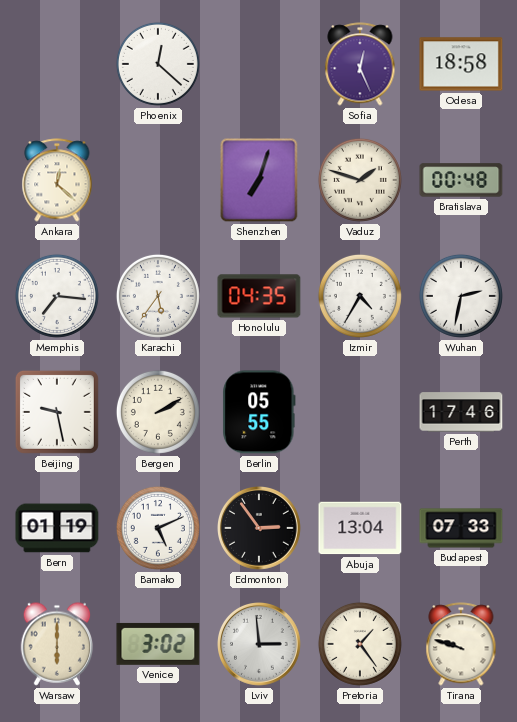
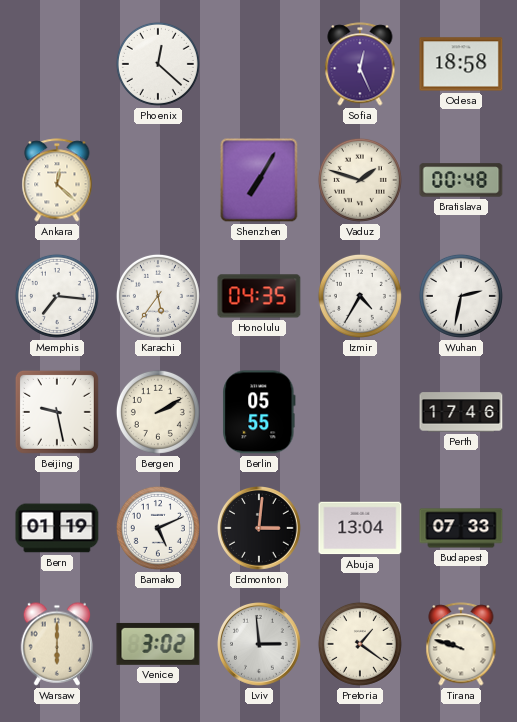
Shenzhen: 7:03 -> 7:05
Edmonton: 2:54 -> 3:01
Pretoria: 1:24 -> 1:21
